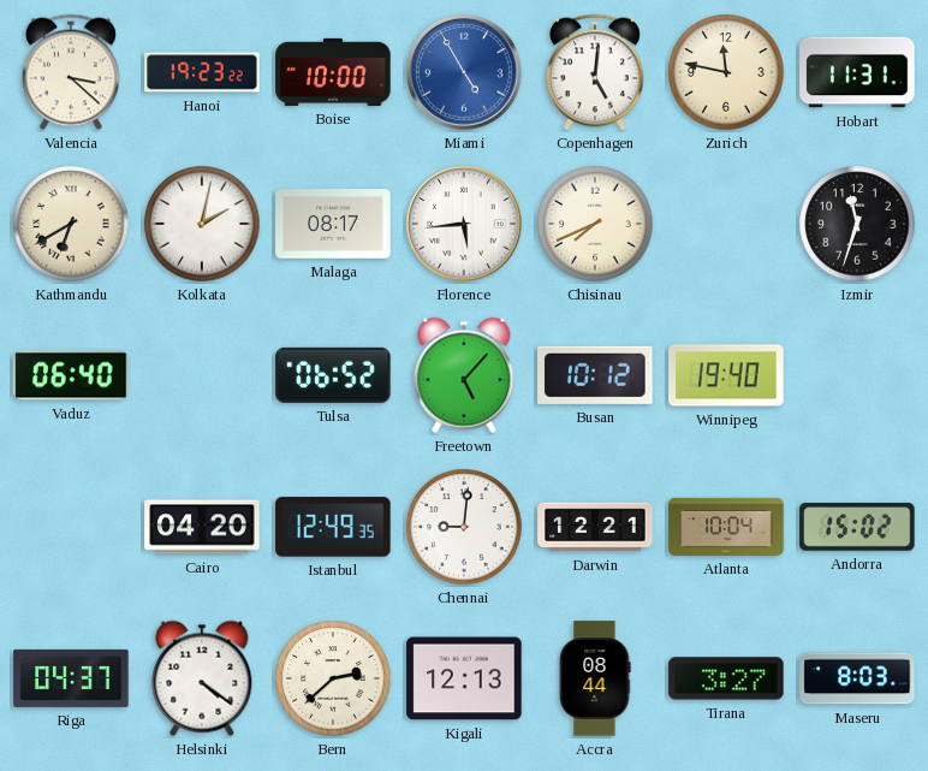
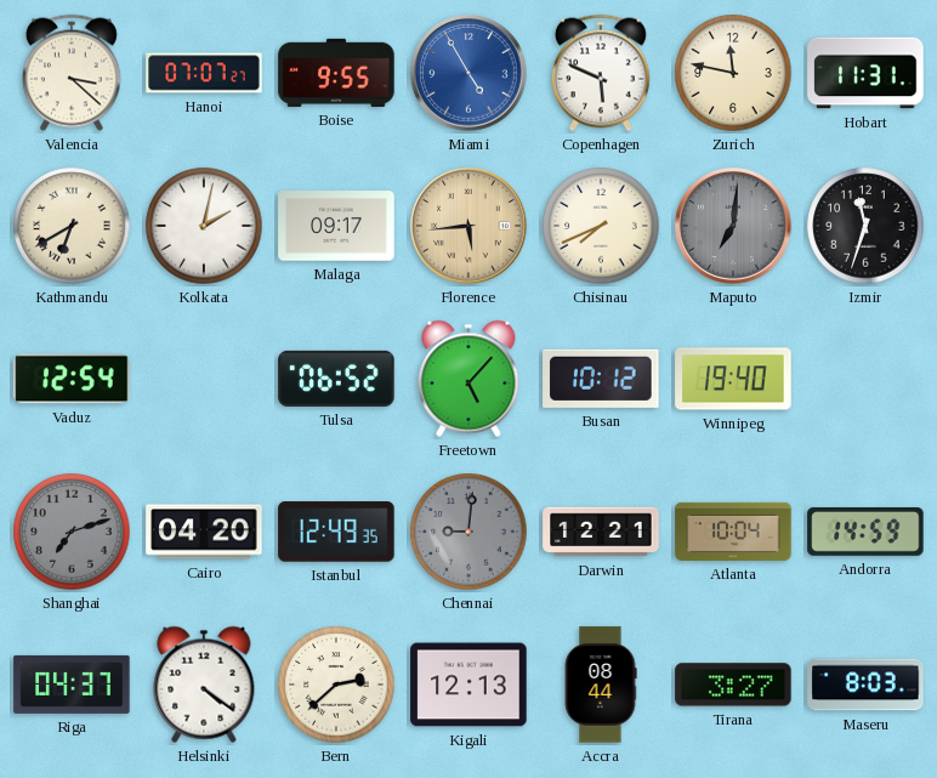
Hanoi: 19:23 -> 07:07
Boise: 10:00 -> 9:55
Copenhagen: 5:01 -> 5:49
Malaga: 08:17 -> 09:17
Florence dial: white -> champagne
Maputo: none -> 7:01
Vaduz: 06:40 -> 12:54
Shanghai: none -> 7:12
Chennai dial: white -> grey
Andorra: 15:02 -> 14:59
